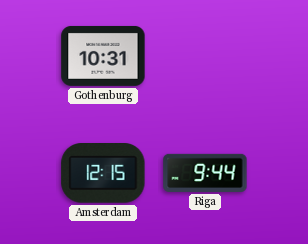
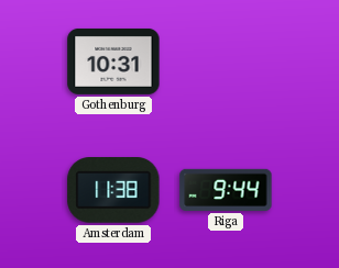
Amsterdam: 12:15 -> 11:38
